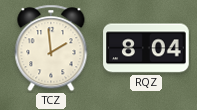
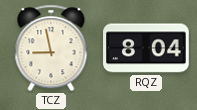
TCZ: 1:59 -> 8:58
